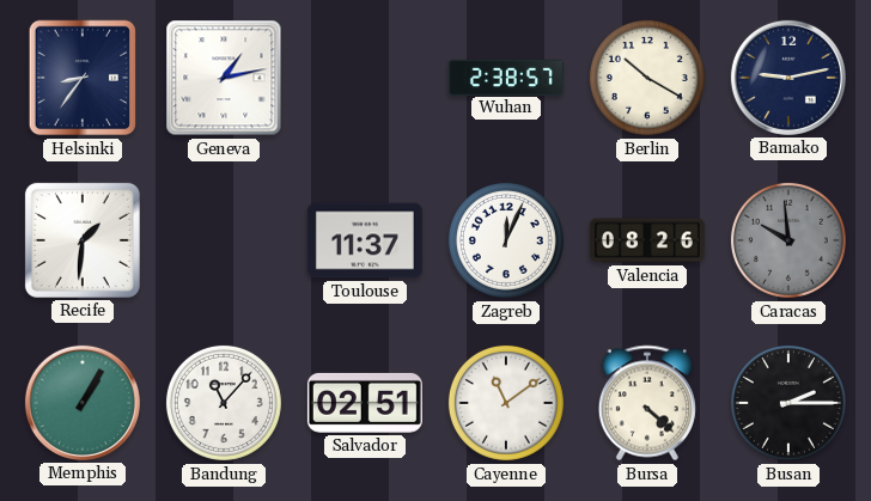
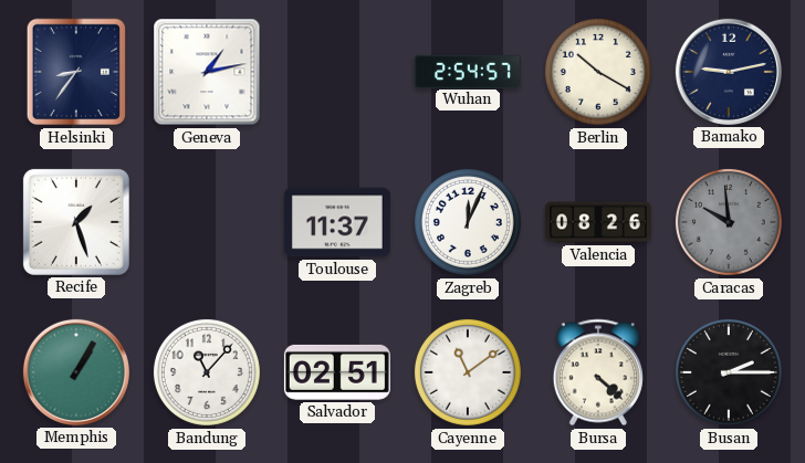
Wuhan: 2:38 -> 2:54
Recife: 1:31 -> 1:27
